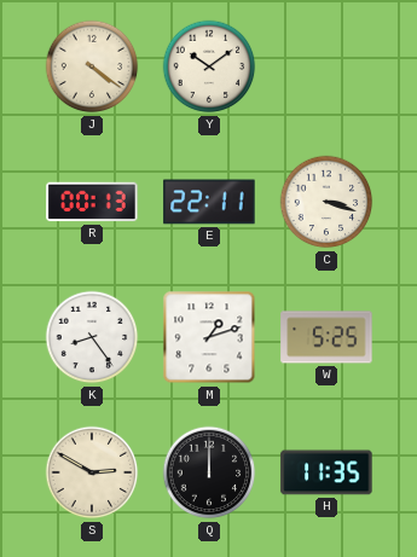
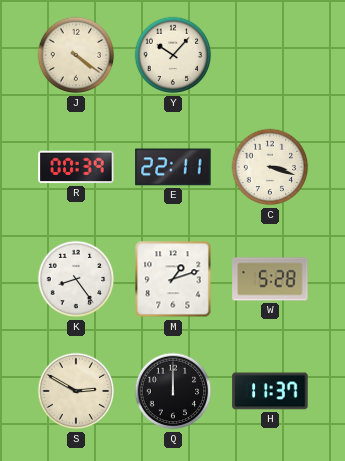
Y: 10:09 -> 10:07
R: 00:13 -> 00:39
W: 5:25 -> 5:28
H: 11:35 -> 11:37
